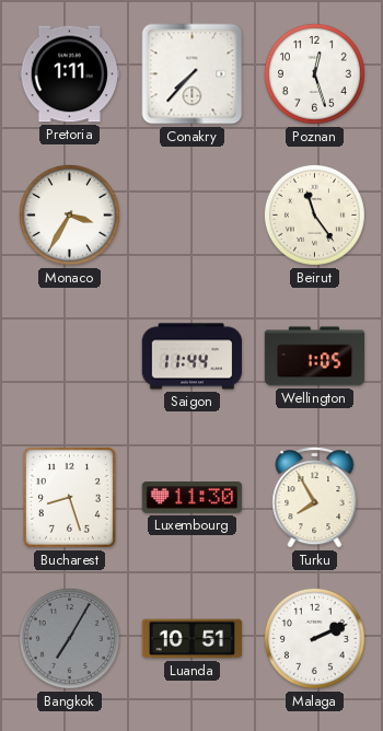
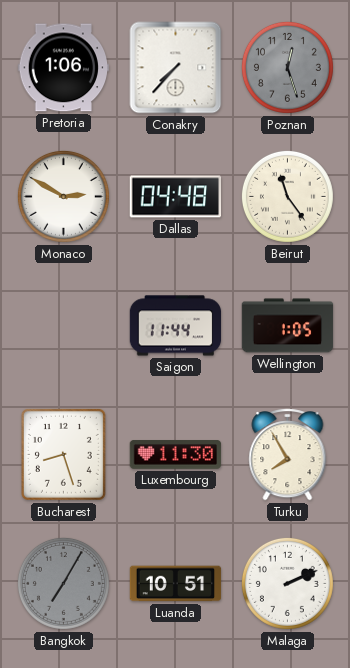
Pretoria: 1:11 -> 1:06
Poznan dial: white -> grey
Monaco: 3:35 -> 2:50
Dallas: none -> 04:48
